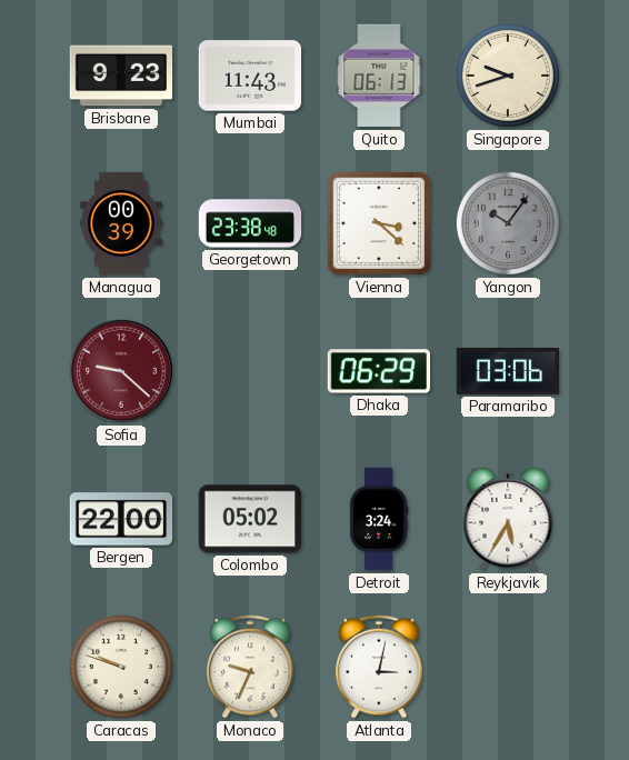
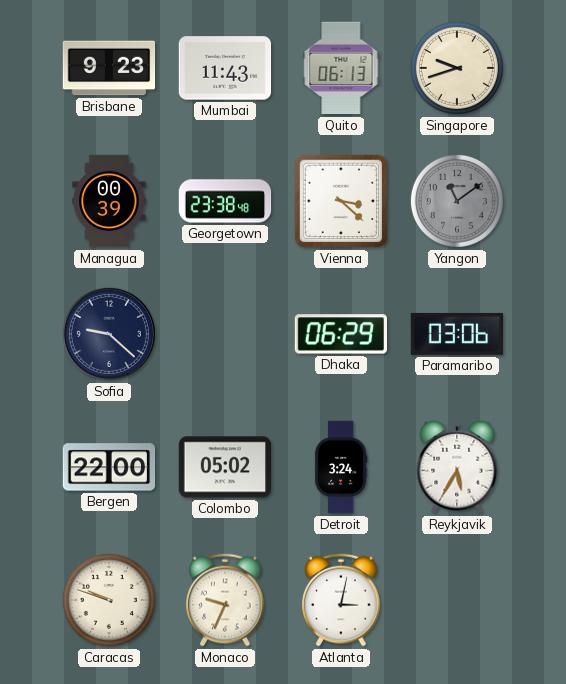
Yangon: 10:06 -> 11:09
Sofia dial: burgundy -> navy
